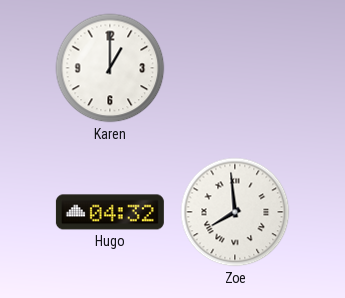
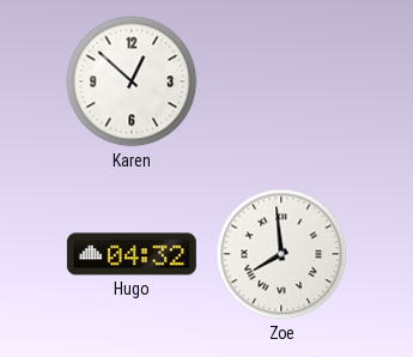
Karen: 1:00 -> 12:52
